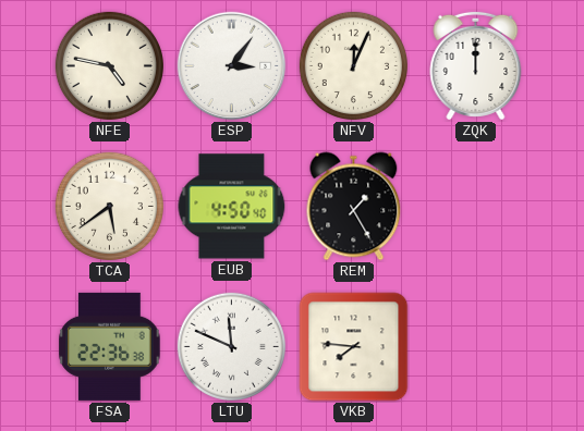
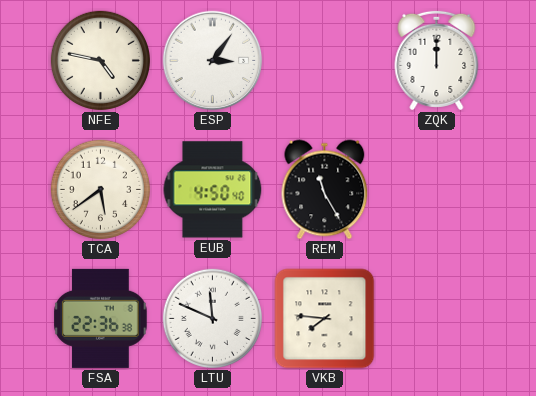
NFV: 12:04 -> none
REM: 1:25 -> 11:25
